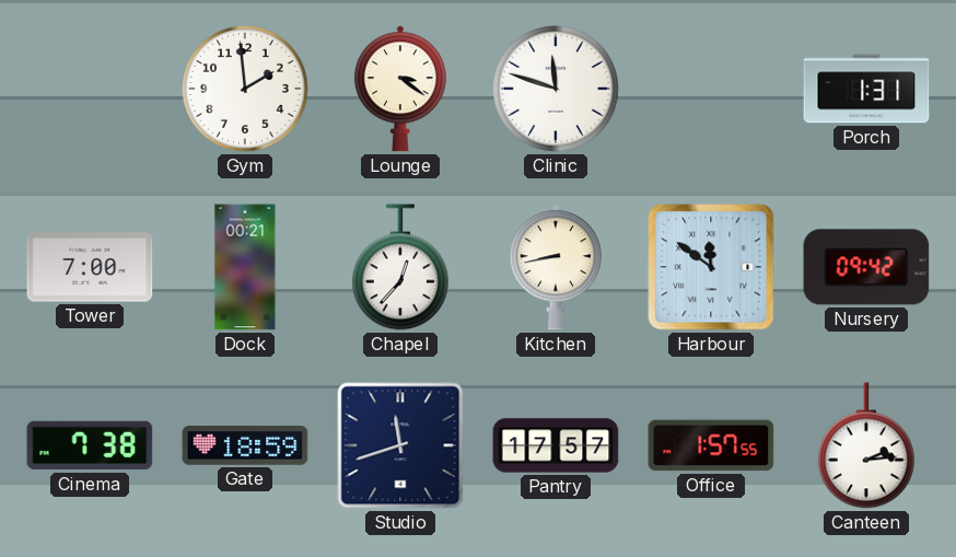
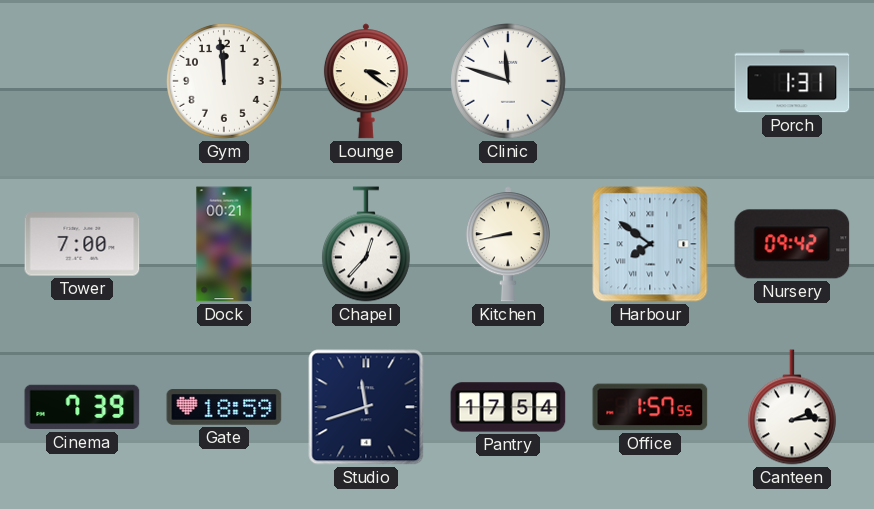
Gym: 1:59 -> 11:59
Harbour: 11:51 -> 7:51
Cinema: 7:38 -> 7:39
Pantry: 17:57 -> 17:54
